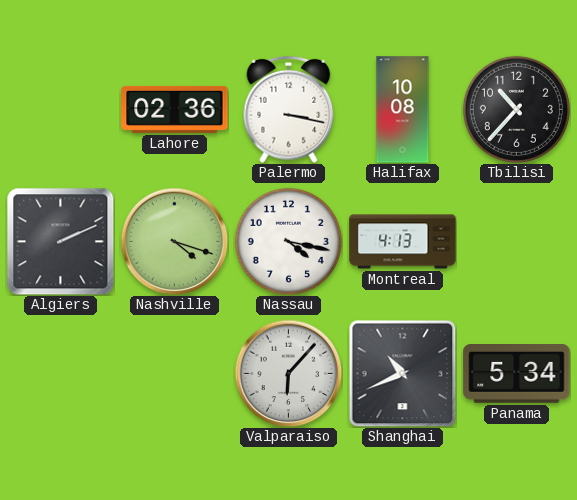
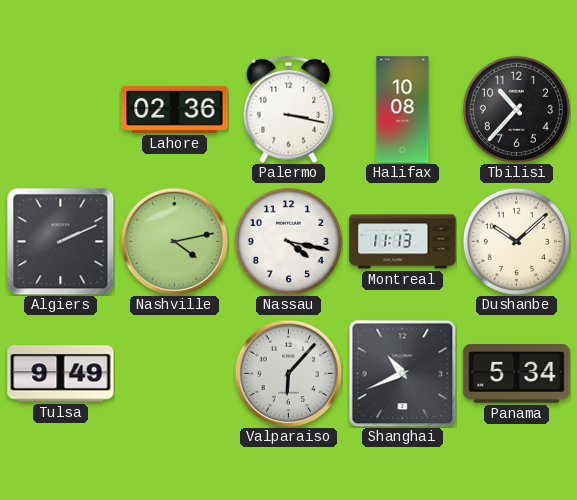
Nashville: 4:18 -> 4:13
Montreal: 4:13 -> 11:13
Dushanbe: none -> 10:08
Tulsa: none -> 9:49
